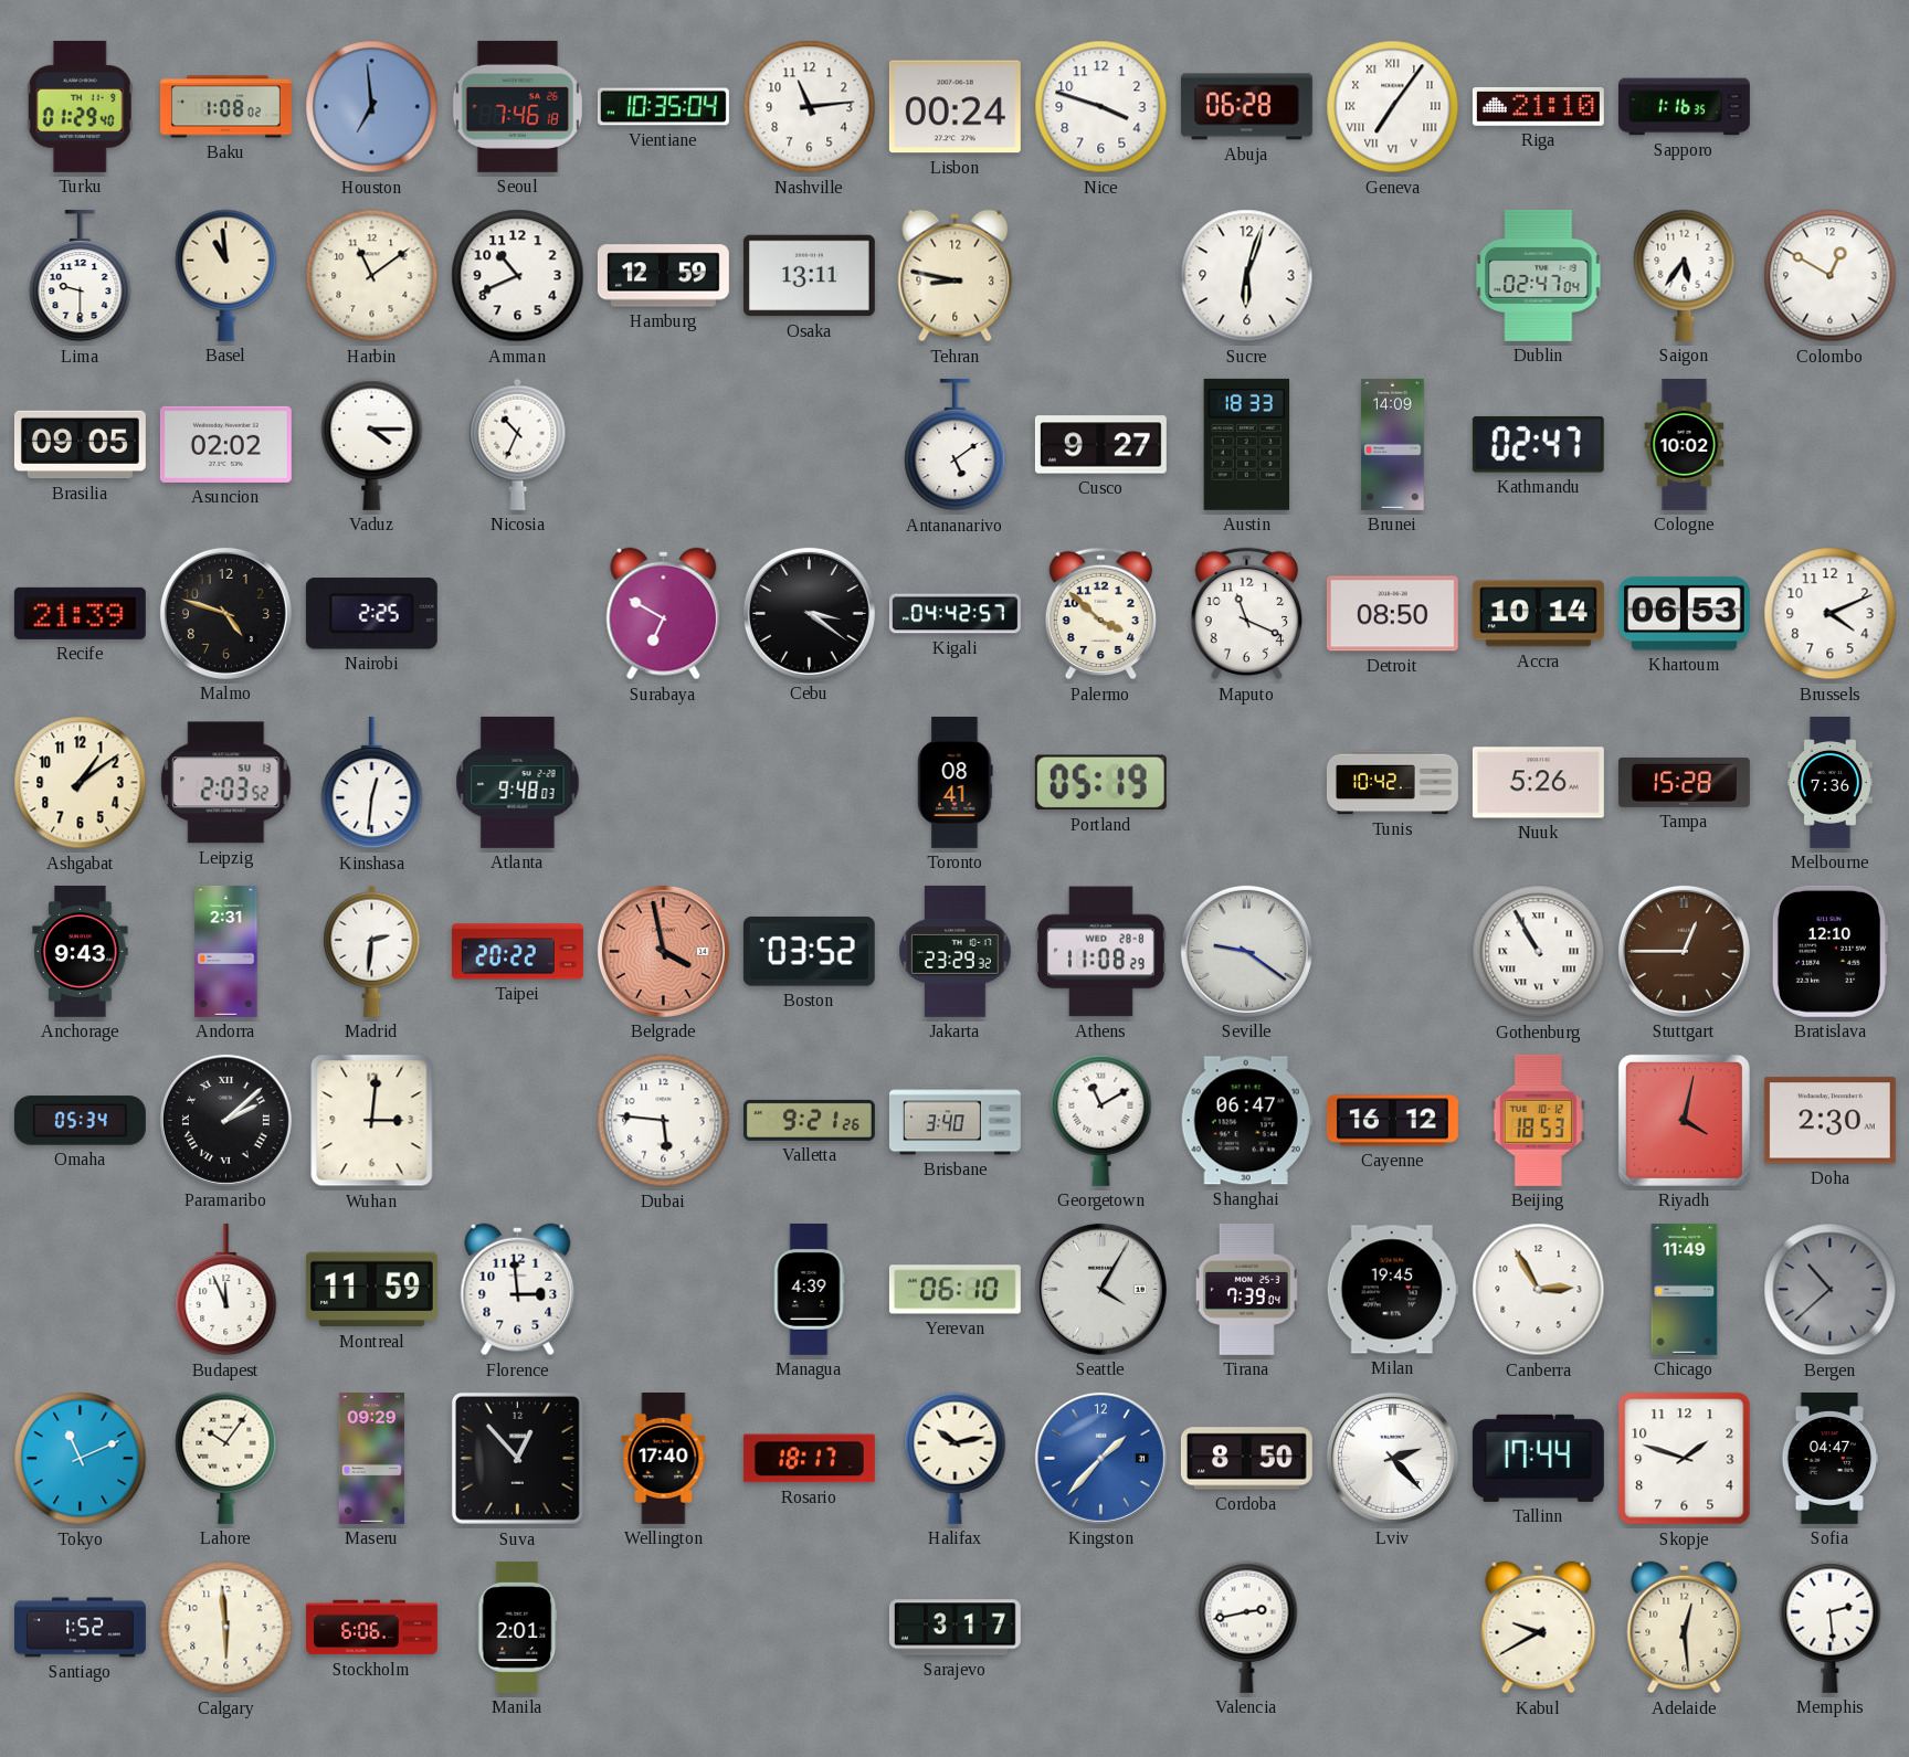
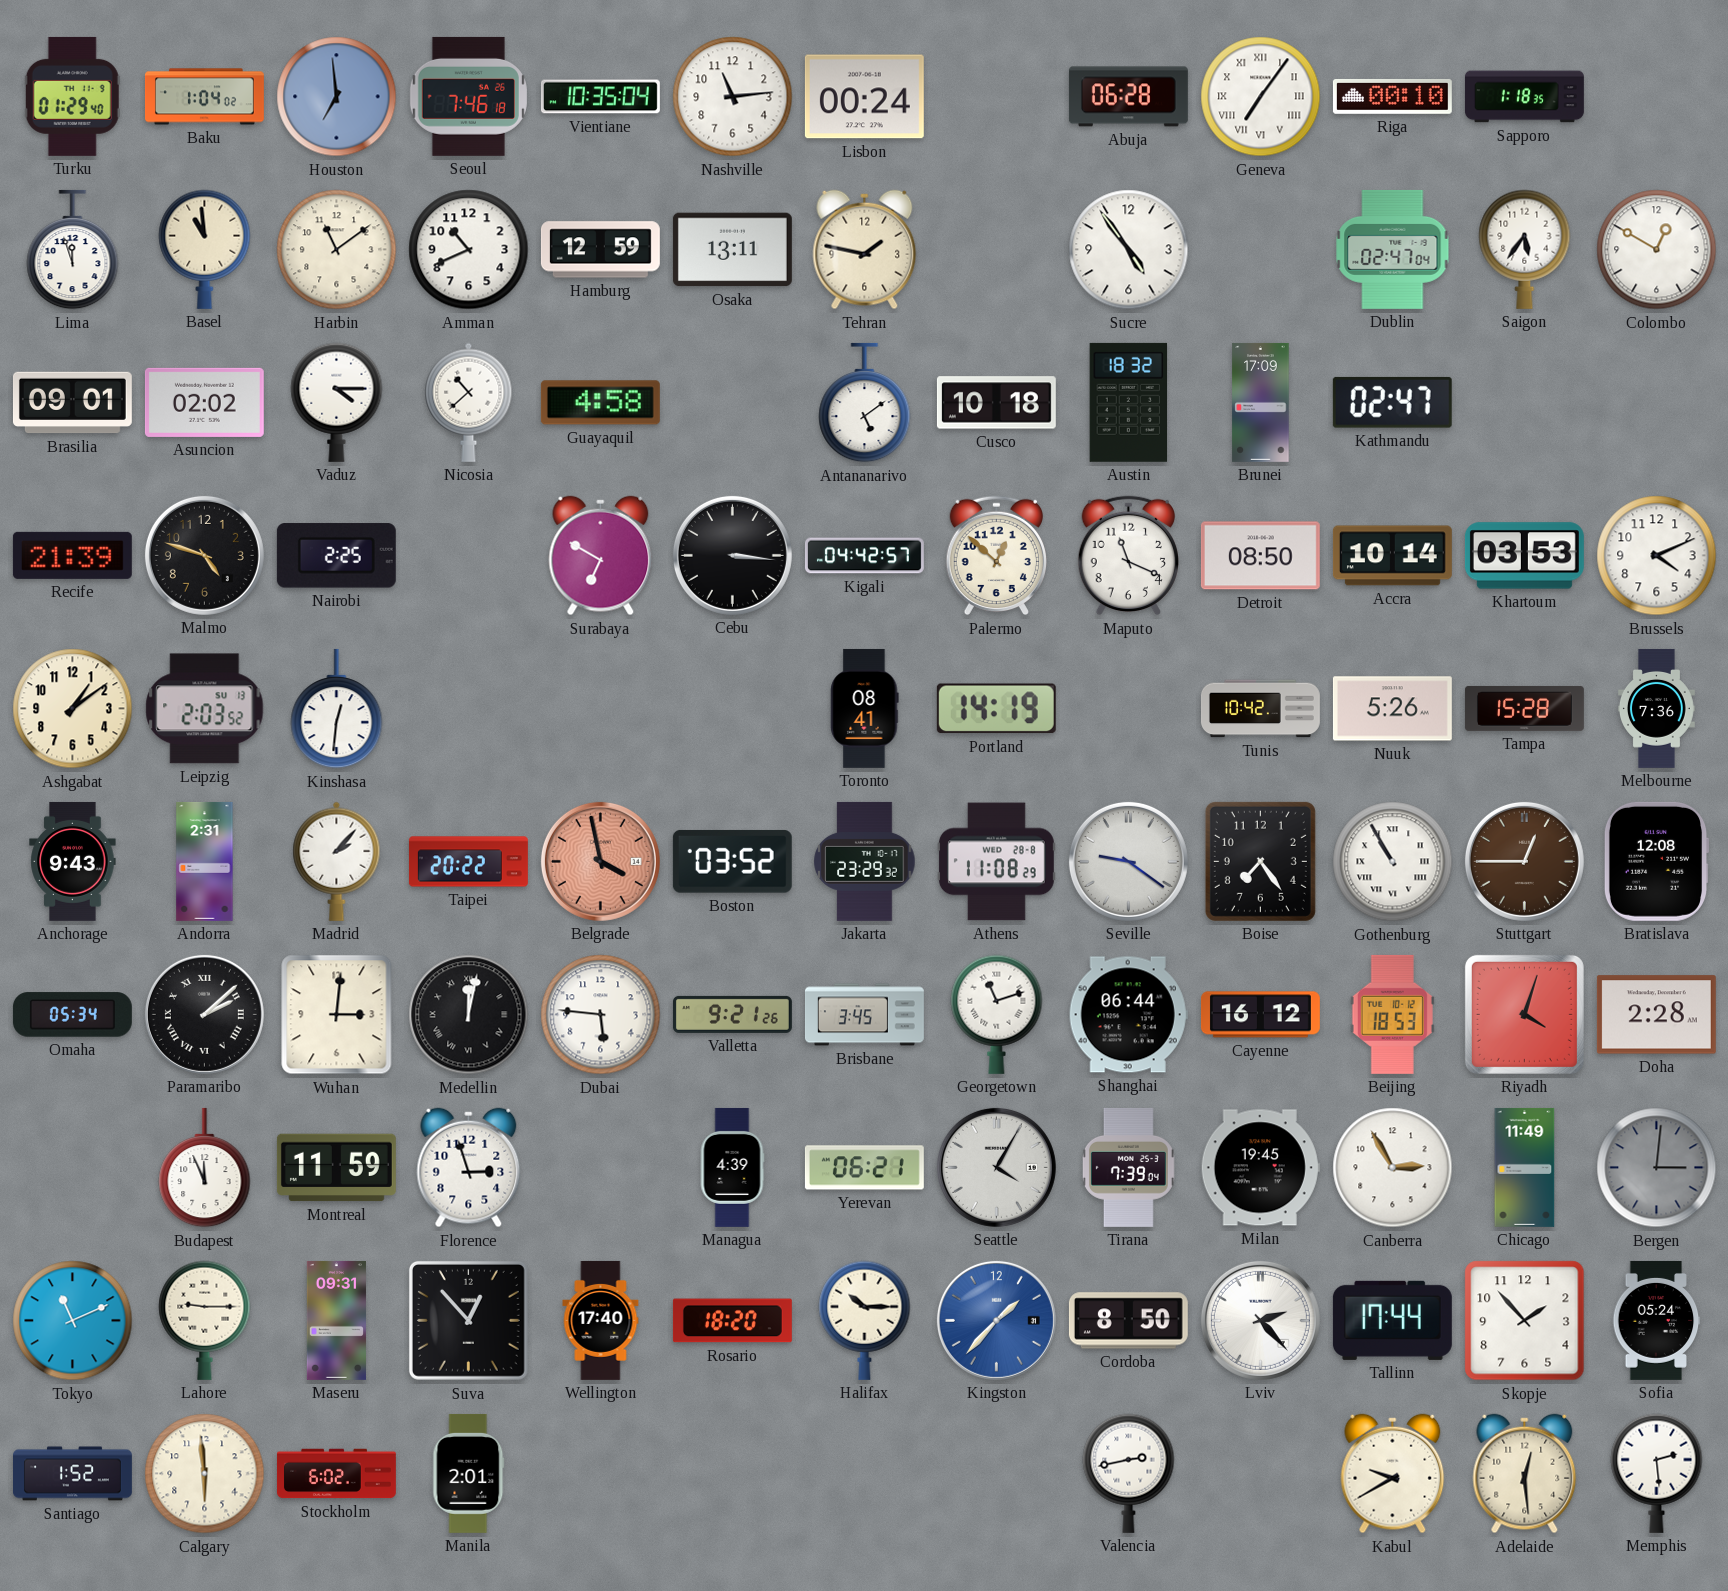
Baku: 1:08 -> 1:04
Nice: 3:48 -> none
Riga: 21:10 -> 00:10
Sapporo: 1:16 -> 1:18
Lima: 9:30 -> 11:57
Tehran: 8:47 -> 1:47
Sucre: 6:03 -> 4:54
Brasilia: 09:05 -> 09:01
Nicosia: 10:34 -> 10:38
Guayaquil: none -> 4:58
Cusco: 9:27 -> 10:18
Austin: 18:33 -> 18:32
Brunei: 14:09 -> 17:09
Cologne: 10:02 -> none
Cebu: 3:21 -> 3:16
Palermo: 3:52 -> 12:52
Khartoum: 06:53 -> 03:53
Atlanta: 9:48 -> none
Portland: 05:19 -> 14:19
Madrid: 2:31 -> 2:07
Boise: none -> 7:24
Bratislava: 12:10 -> 12:08
Medellin: none -> 12:02
Brisbane: 3:40 -> 3:45
Georgetown: 11:10 -> 11:12
Shanghai: 06:47 -> 06:44
Riyadh: 4:02 -> 4:03
Doha: 2:30 -> 2:28
Florence: 2:59 -> 2:57
Yerevan: 06:10 -> 06:21
Bergen: 10:38 -> 3:01
Lahore: 10:06 -> 9:15
Maseru: 09:29 -> 09:31
Rosario: 18:17 -> 18:20
Halifax: 10:13 -> 10:15
Skopje: 1:48 -> 1:53
Sofia: 04:47 -> 05:24
Stockholm: 6:06 -> 6:02
Sarajevo: 3:17 -> none
